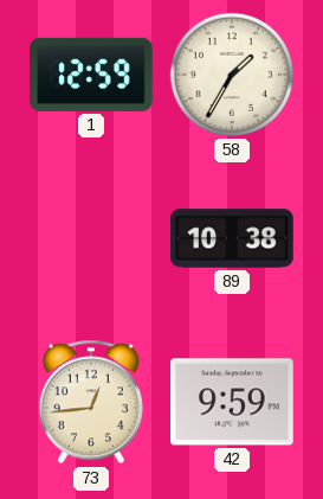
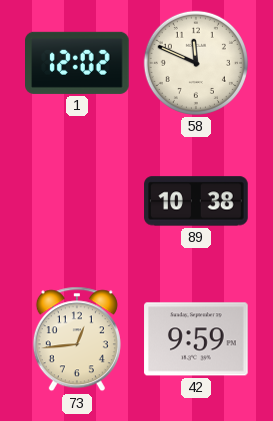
1: 12:59 -> 12:02
58: 1:35 -> 11:49
